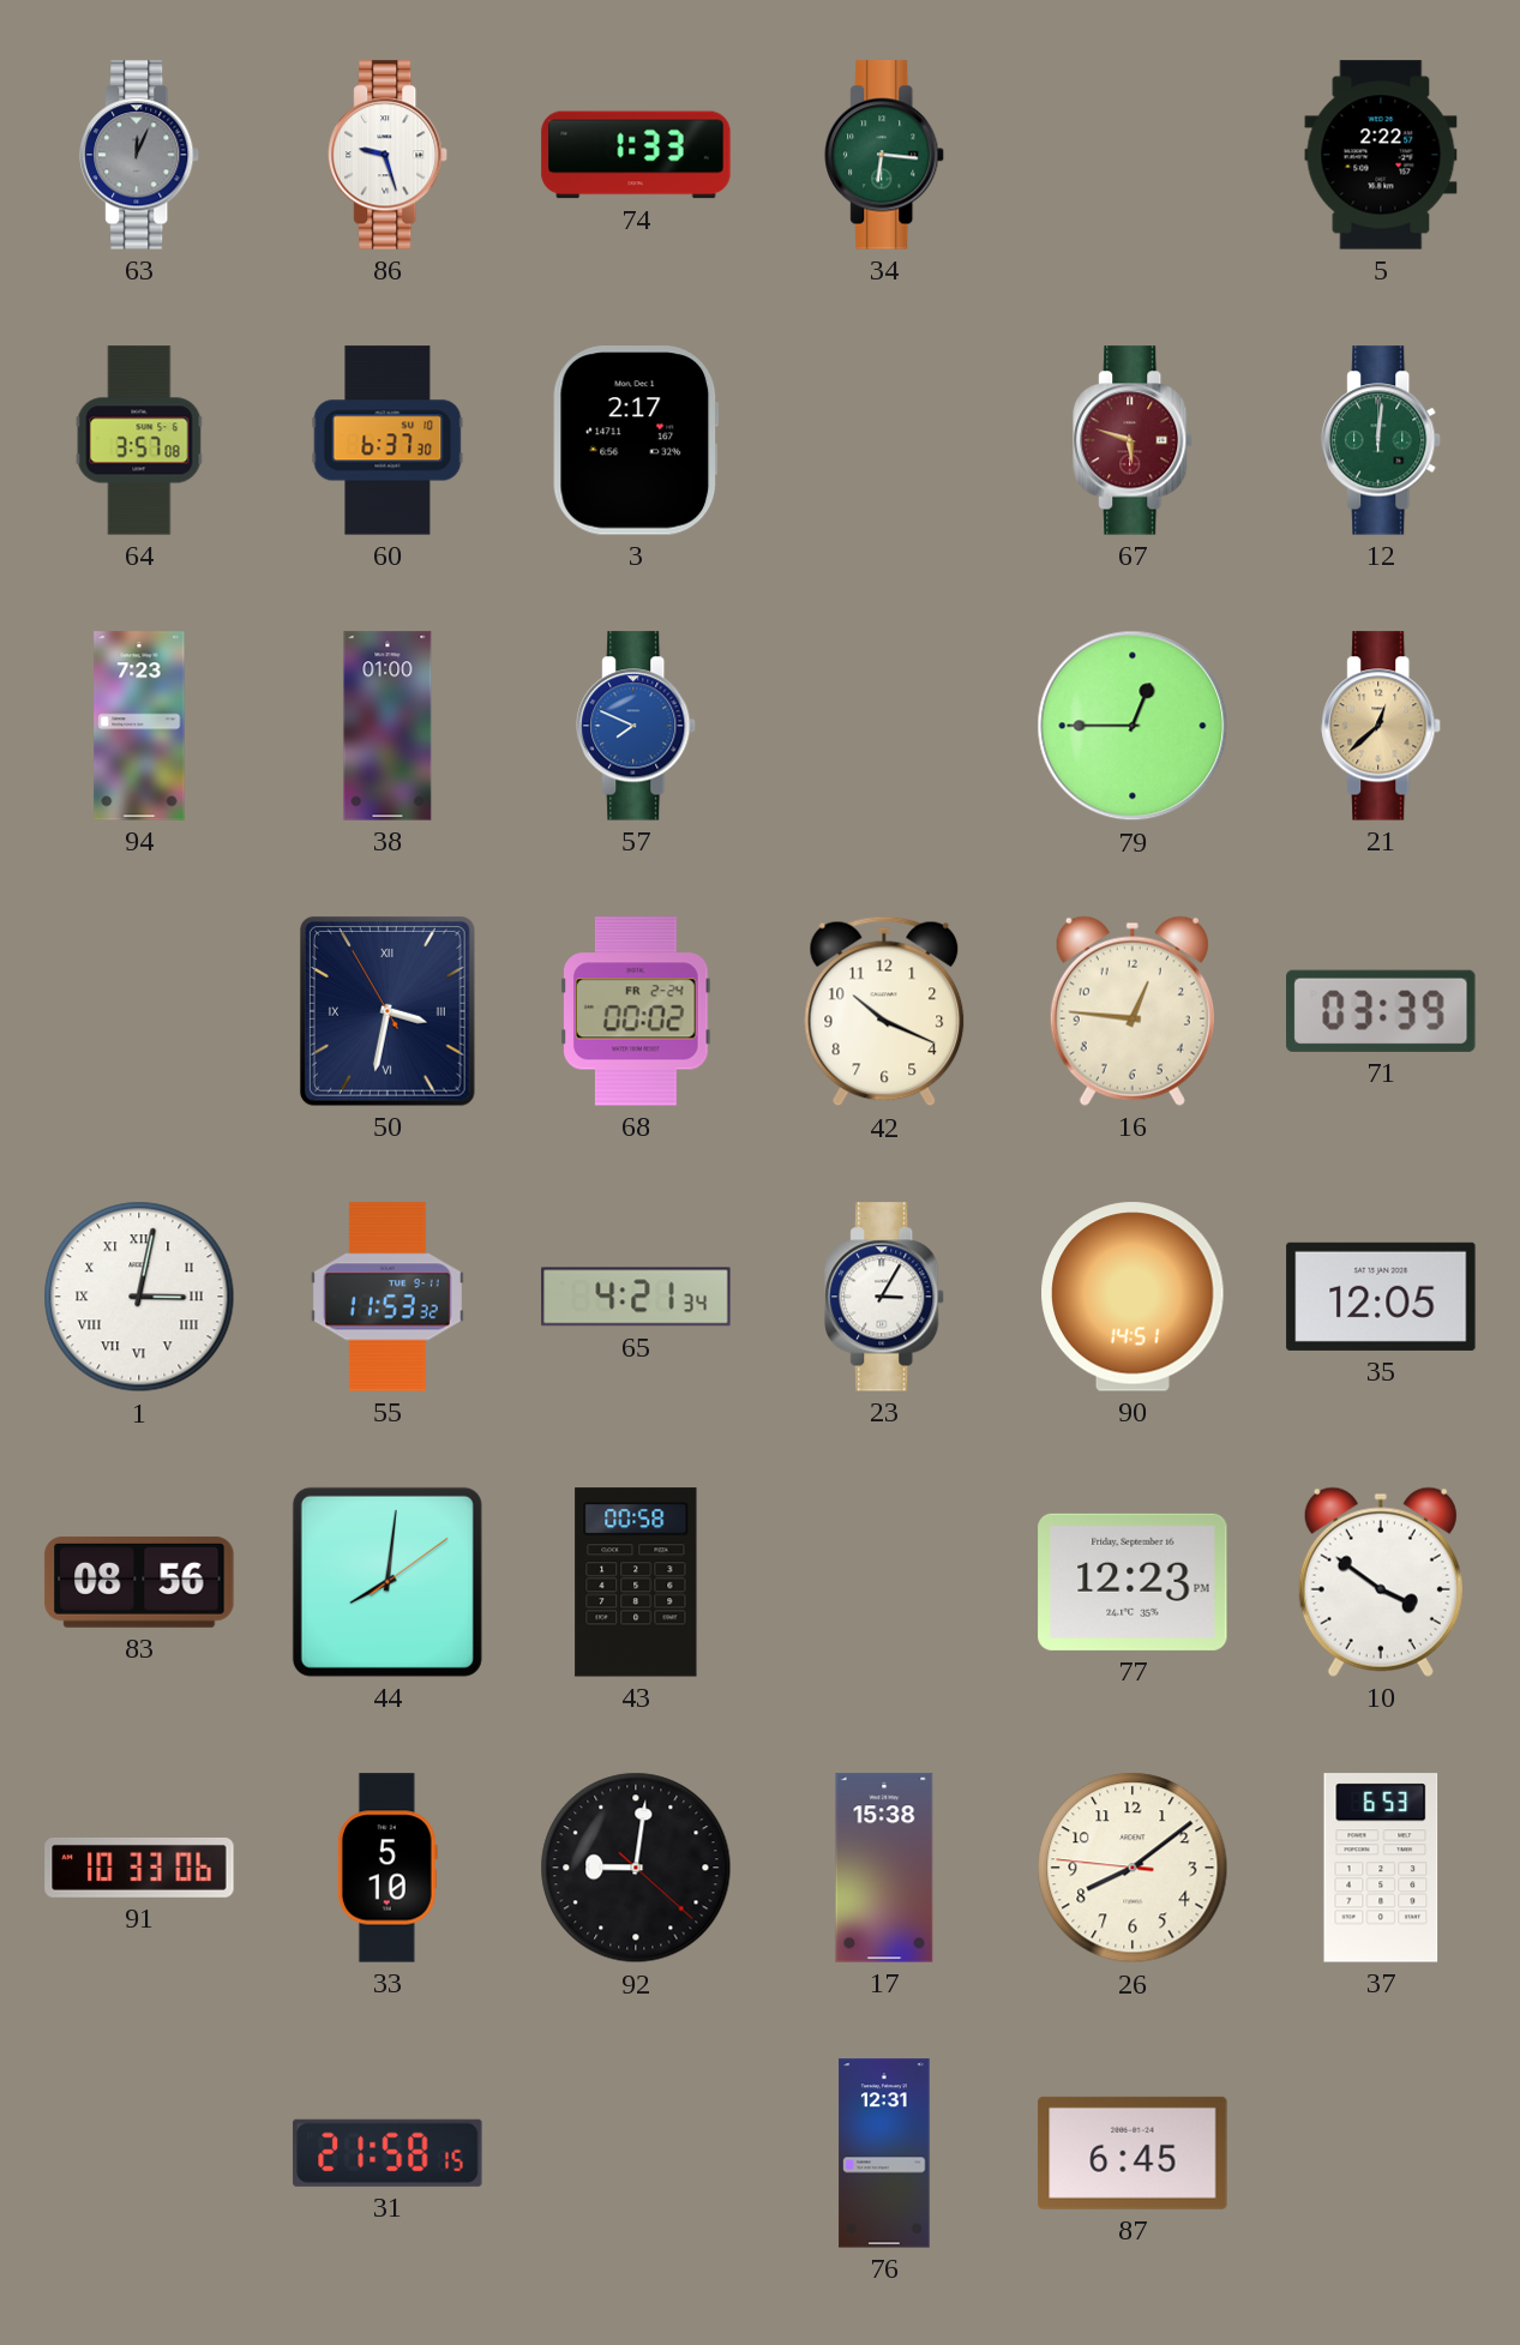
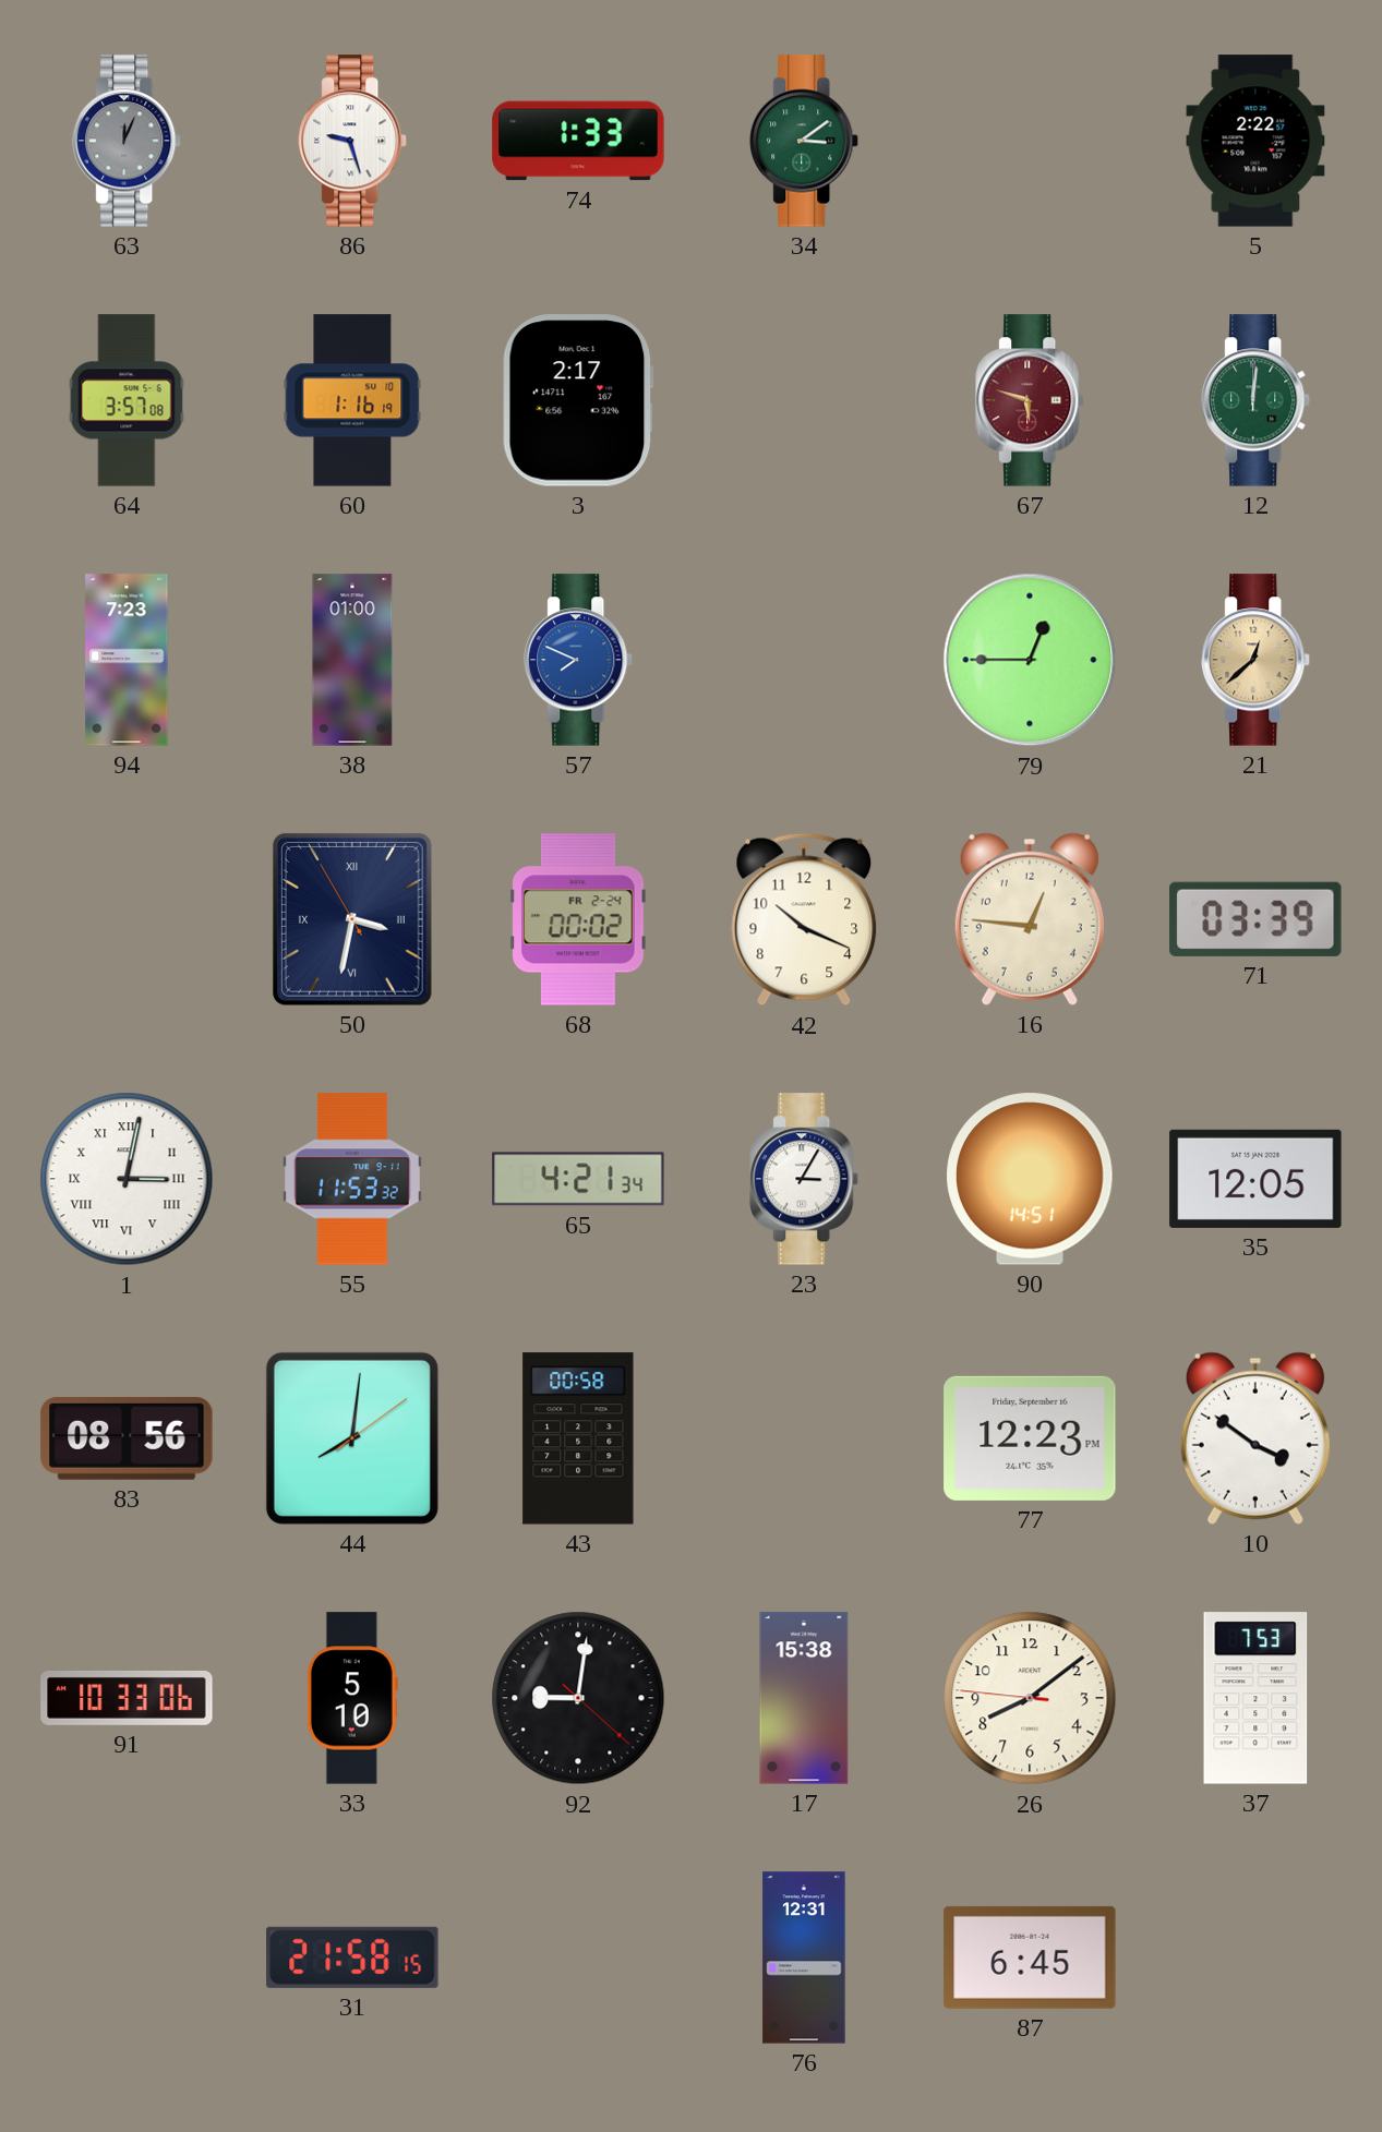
34: 6:16 -> 3:09
60: 6:37 -> 1:16
37: 6:53 -> 7:53
